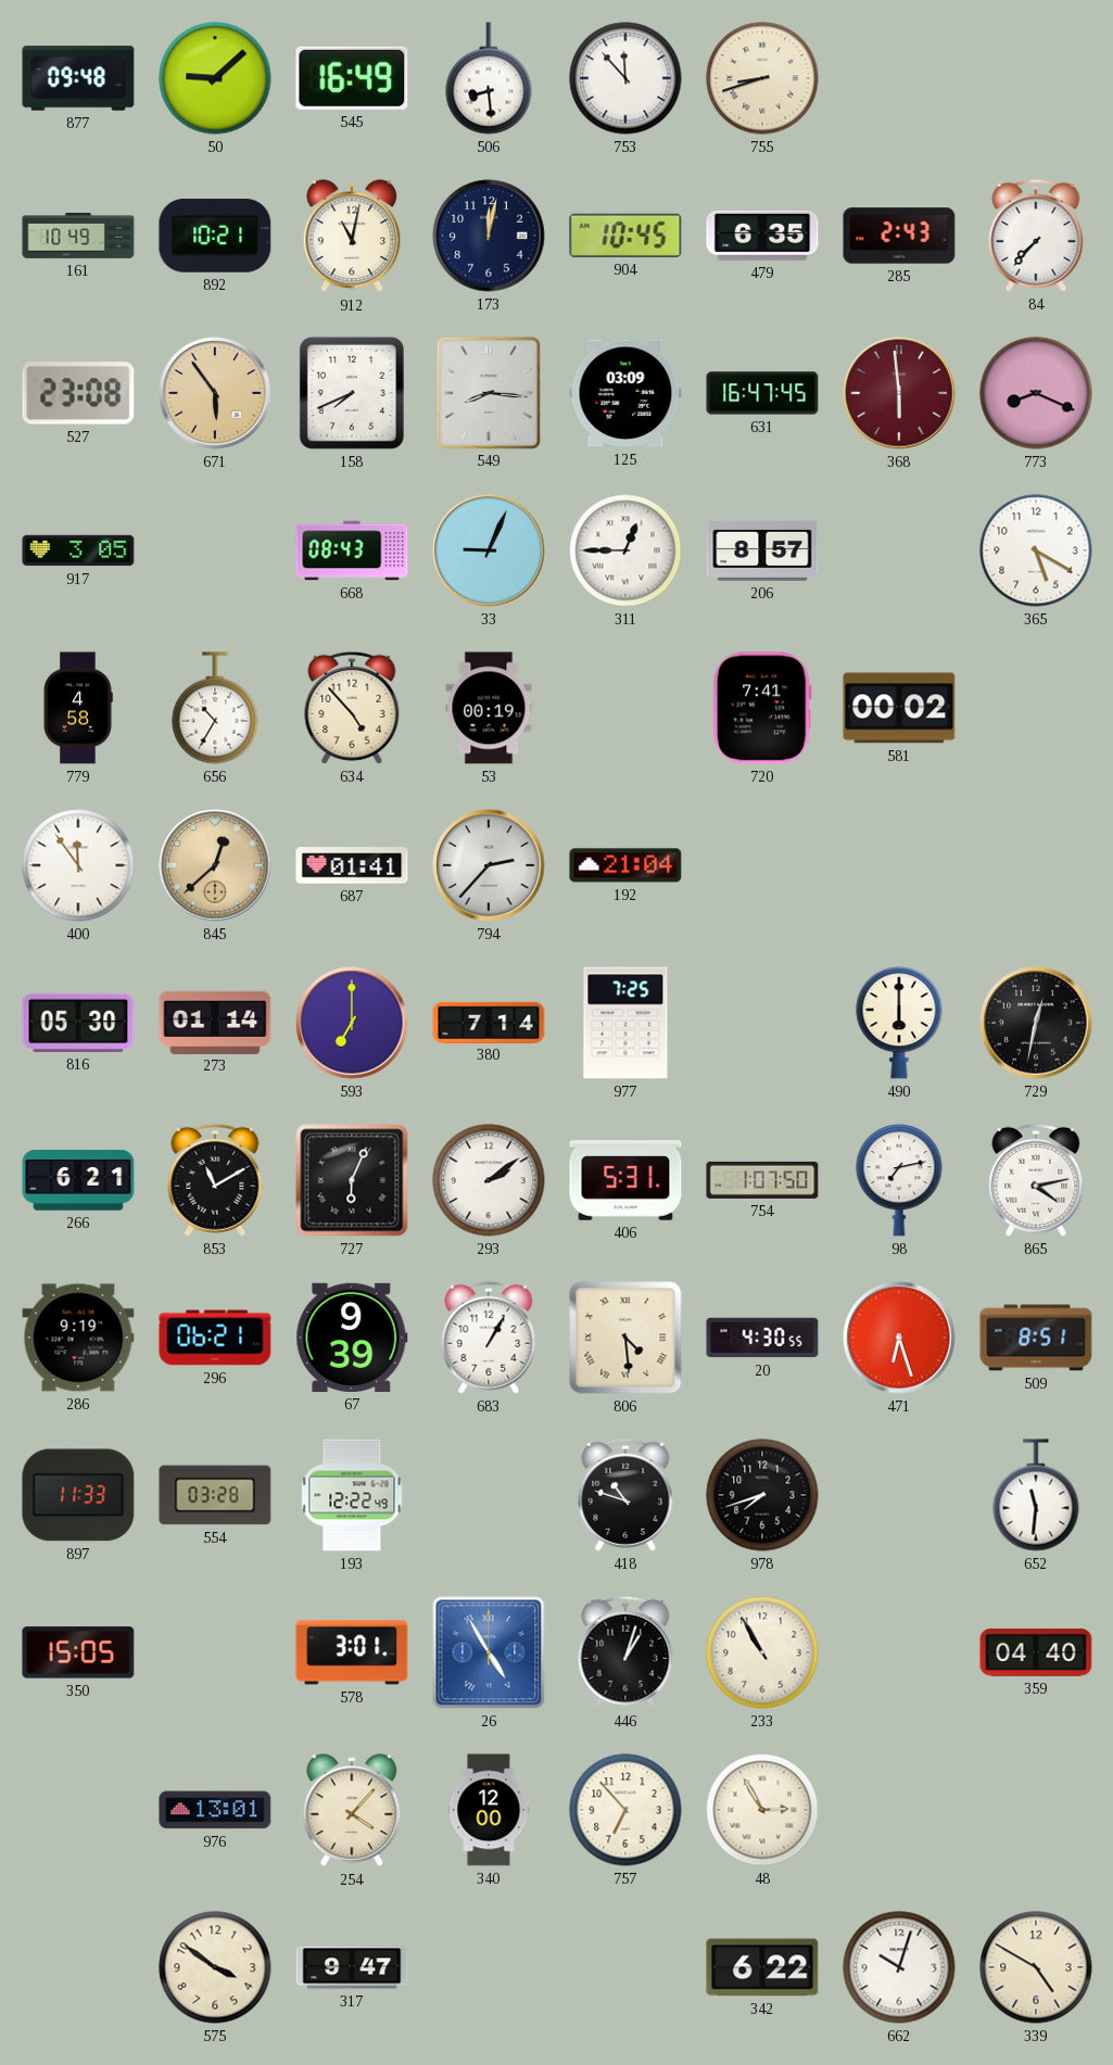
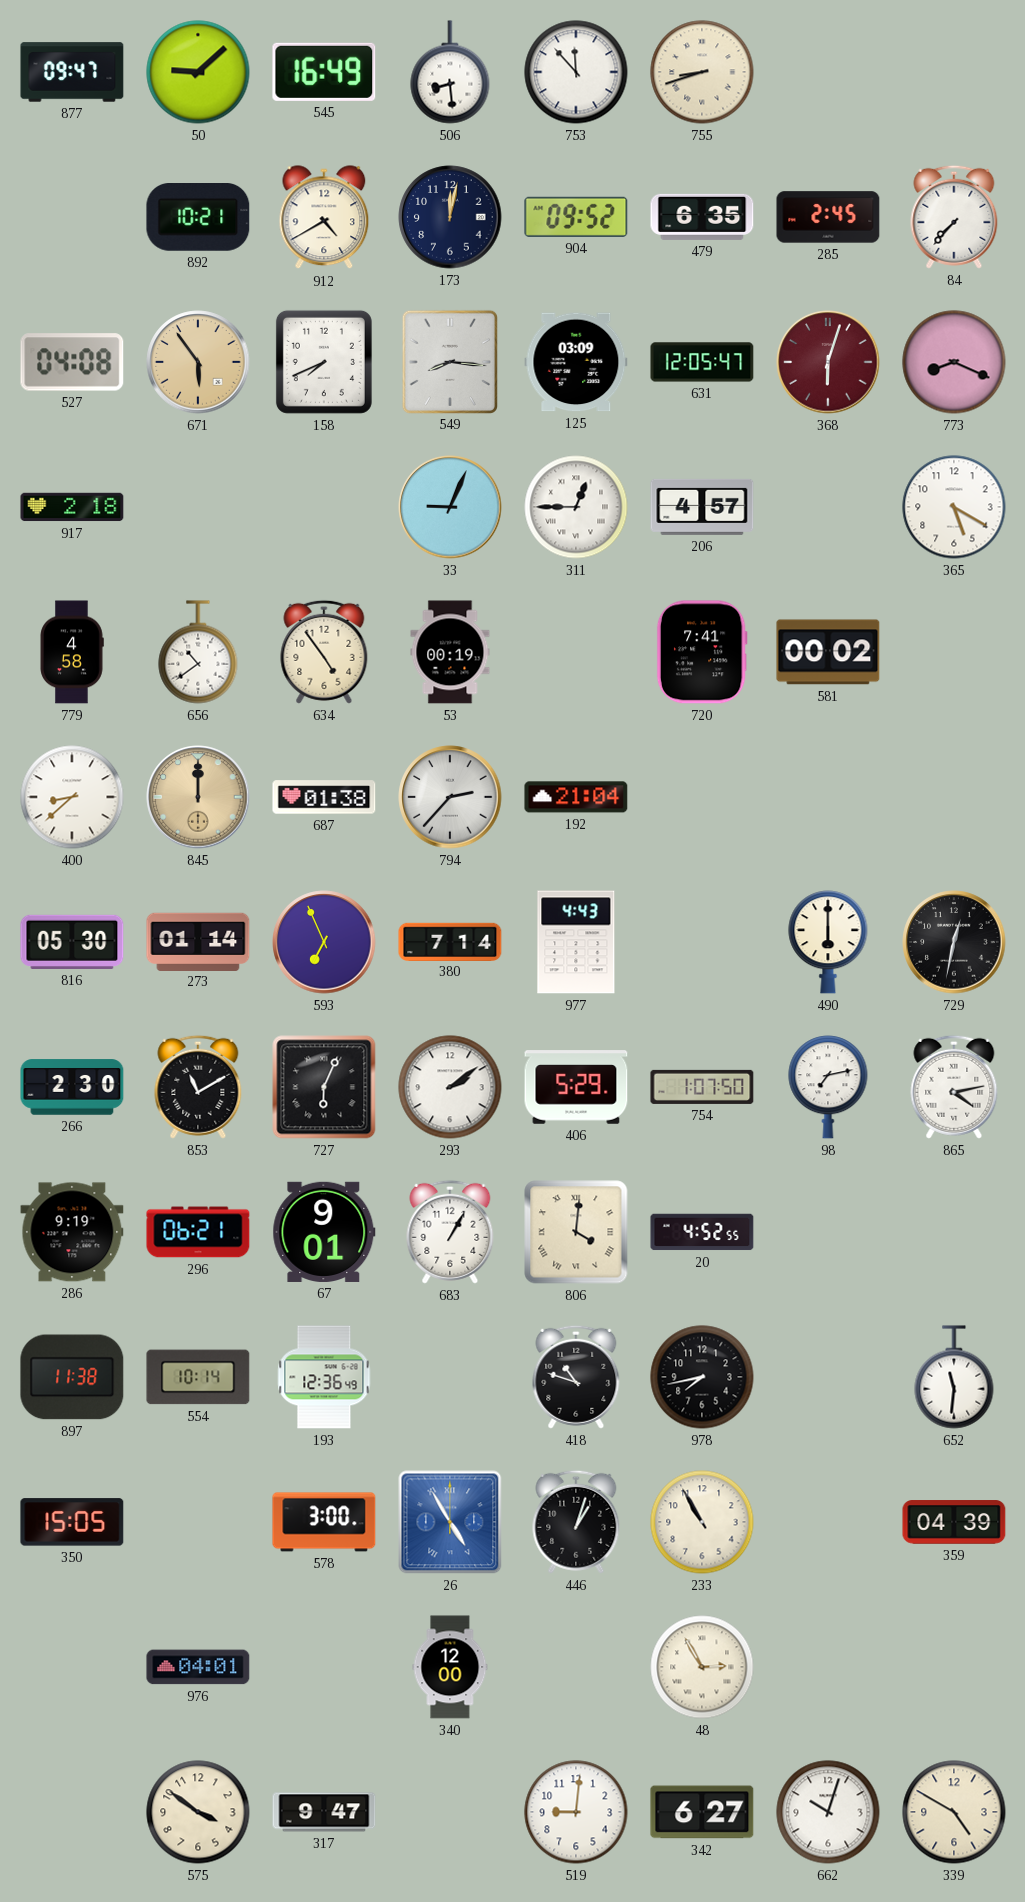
877: 09:48 -> 09:47
161: 10:49 -> none
912: 11:02 -> 4:40
904: 10:45 -> 09:52
285: 2:43 -> 2:45
527: 23:08 -> 04:08
631: 16:47 -> 12:05
368: 5:59 -> 6:03
917: 3:05 -> 2:18
668: 08:43 -> none
206: 8:57 -> 4:57
656: 10:35 -> 10:39
634: 4:53 -> 4:54
400: 11:54 -> 8:38
845: 12:38 -> 12:00
687: 01:41 -> 01:38
593: 7:00 -> 6:56
977: 7:25 -> 4:43
266: 6:21 -> 2:30
406: 5:31 -> 5:29
67: 9:39 -> 9:01
806: 4:29 -> 4:01
20: 4:30 -> 4:52
471: 6:27 -> none
509: 8:51 -> none
897: 11:33 -> 11:38
554: 03:28 -> 10:14
193: 12:22 -> 12:36
978: 7:42 -> 7:43
578: 3:01 -> 3:00
359: 04:40 -> 04:39
976: 13:01 -> 04:01
254: 4:07 -> none
757: 6:53 -> none
519: none -> 9:01
342: 6:22 -> 6:27
